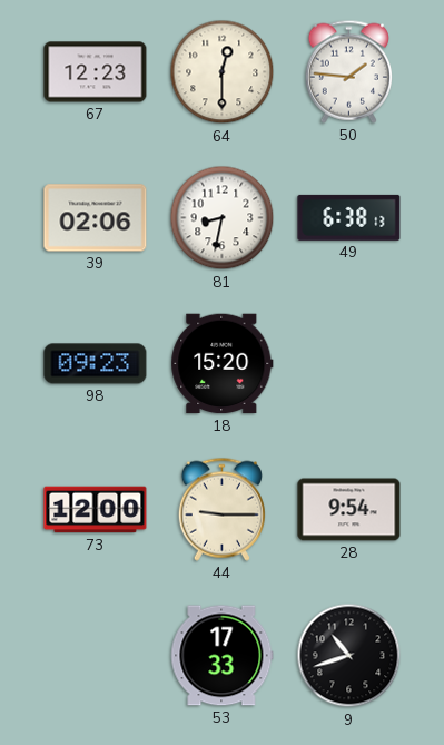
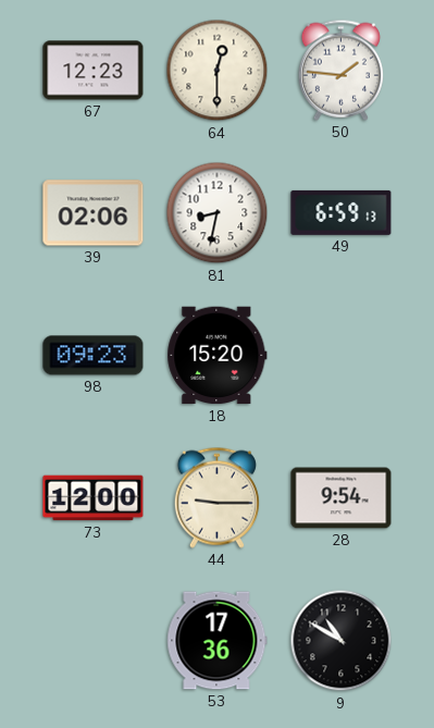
49: 6:38 -> 6:59
53: 17:33 -> 17:36
9: 10:42 -> 10:50
